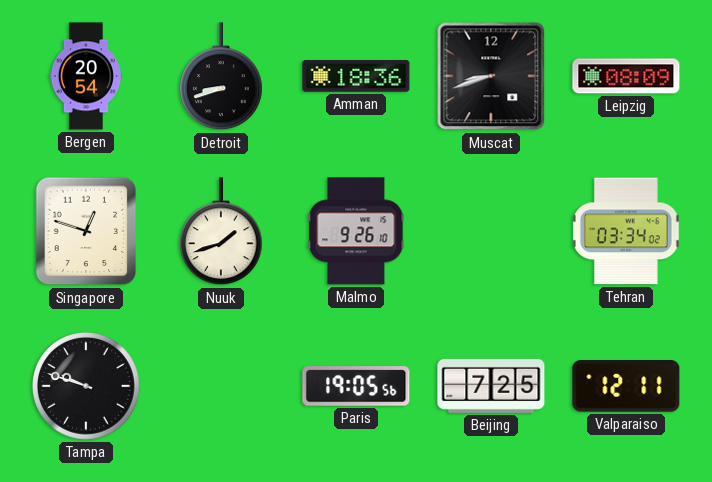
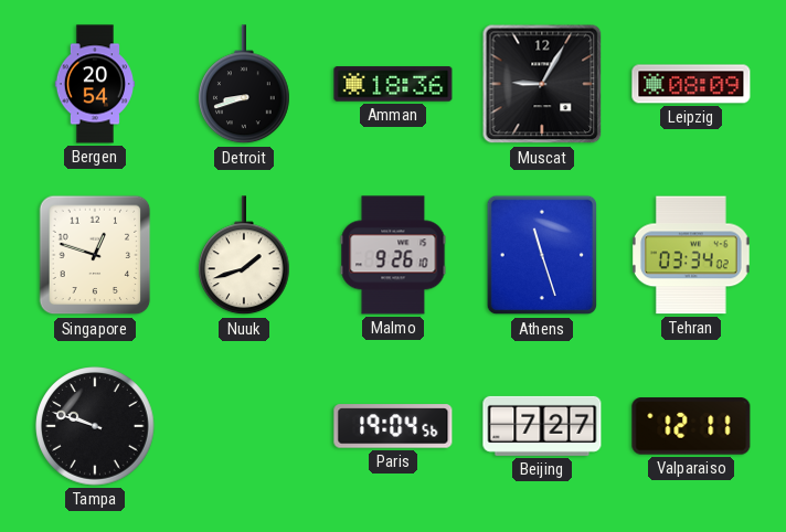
Muscat: 8:42 -> 9:05
Athens: none -> 11:27
Paris: 19:05 -> 19:04
Beijing: 7:25 -> 7:27
